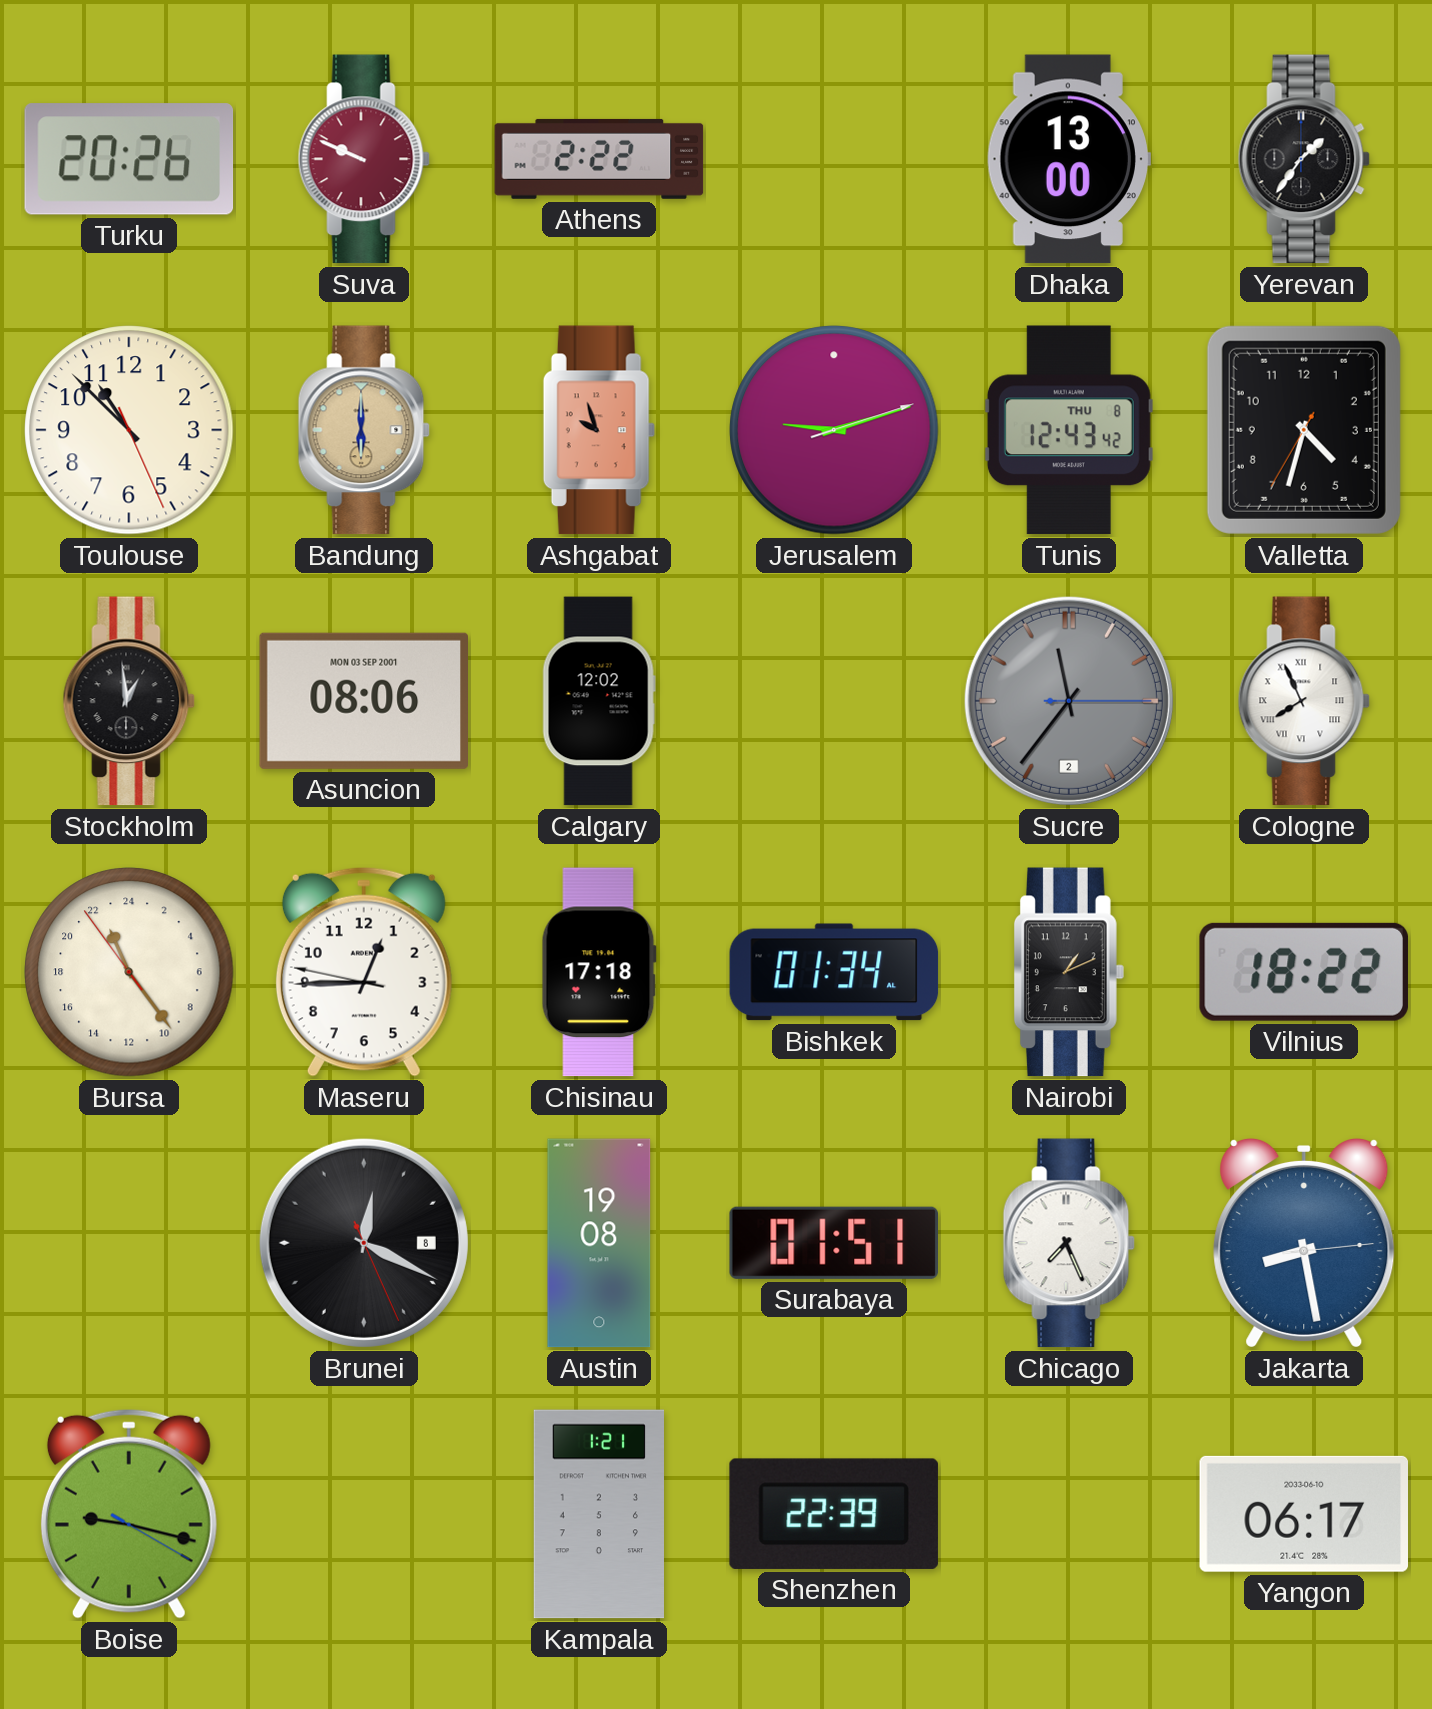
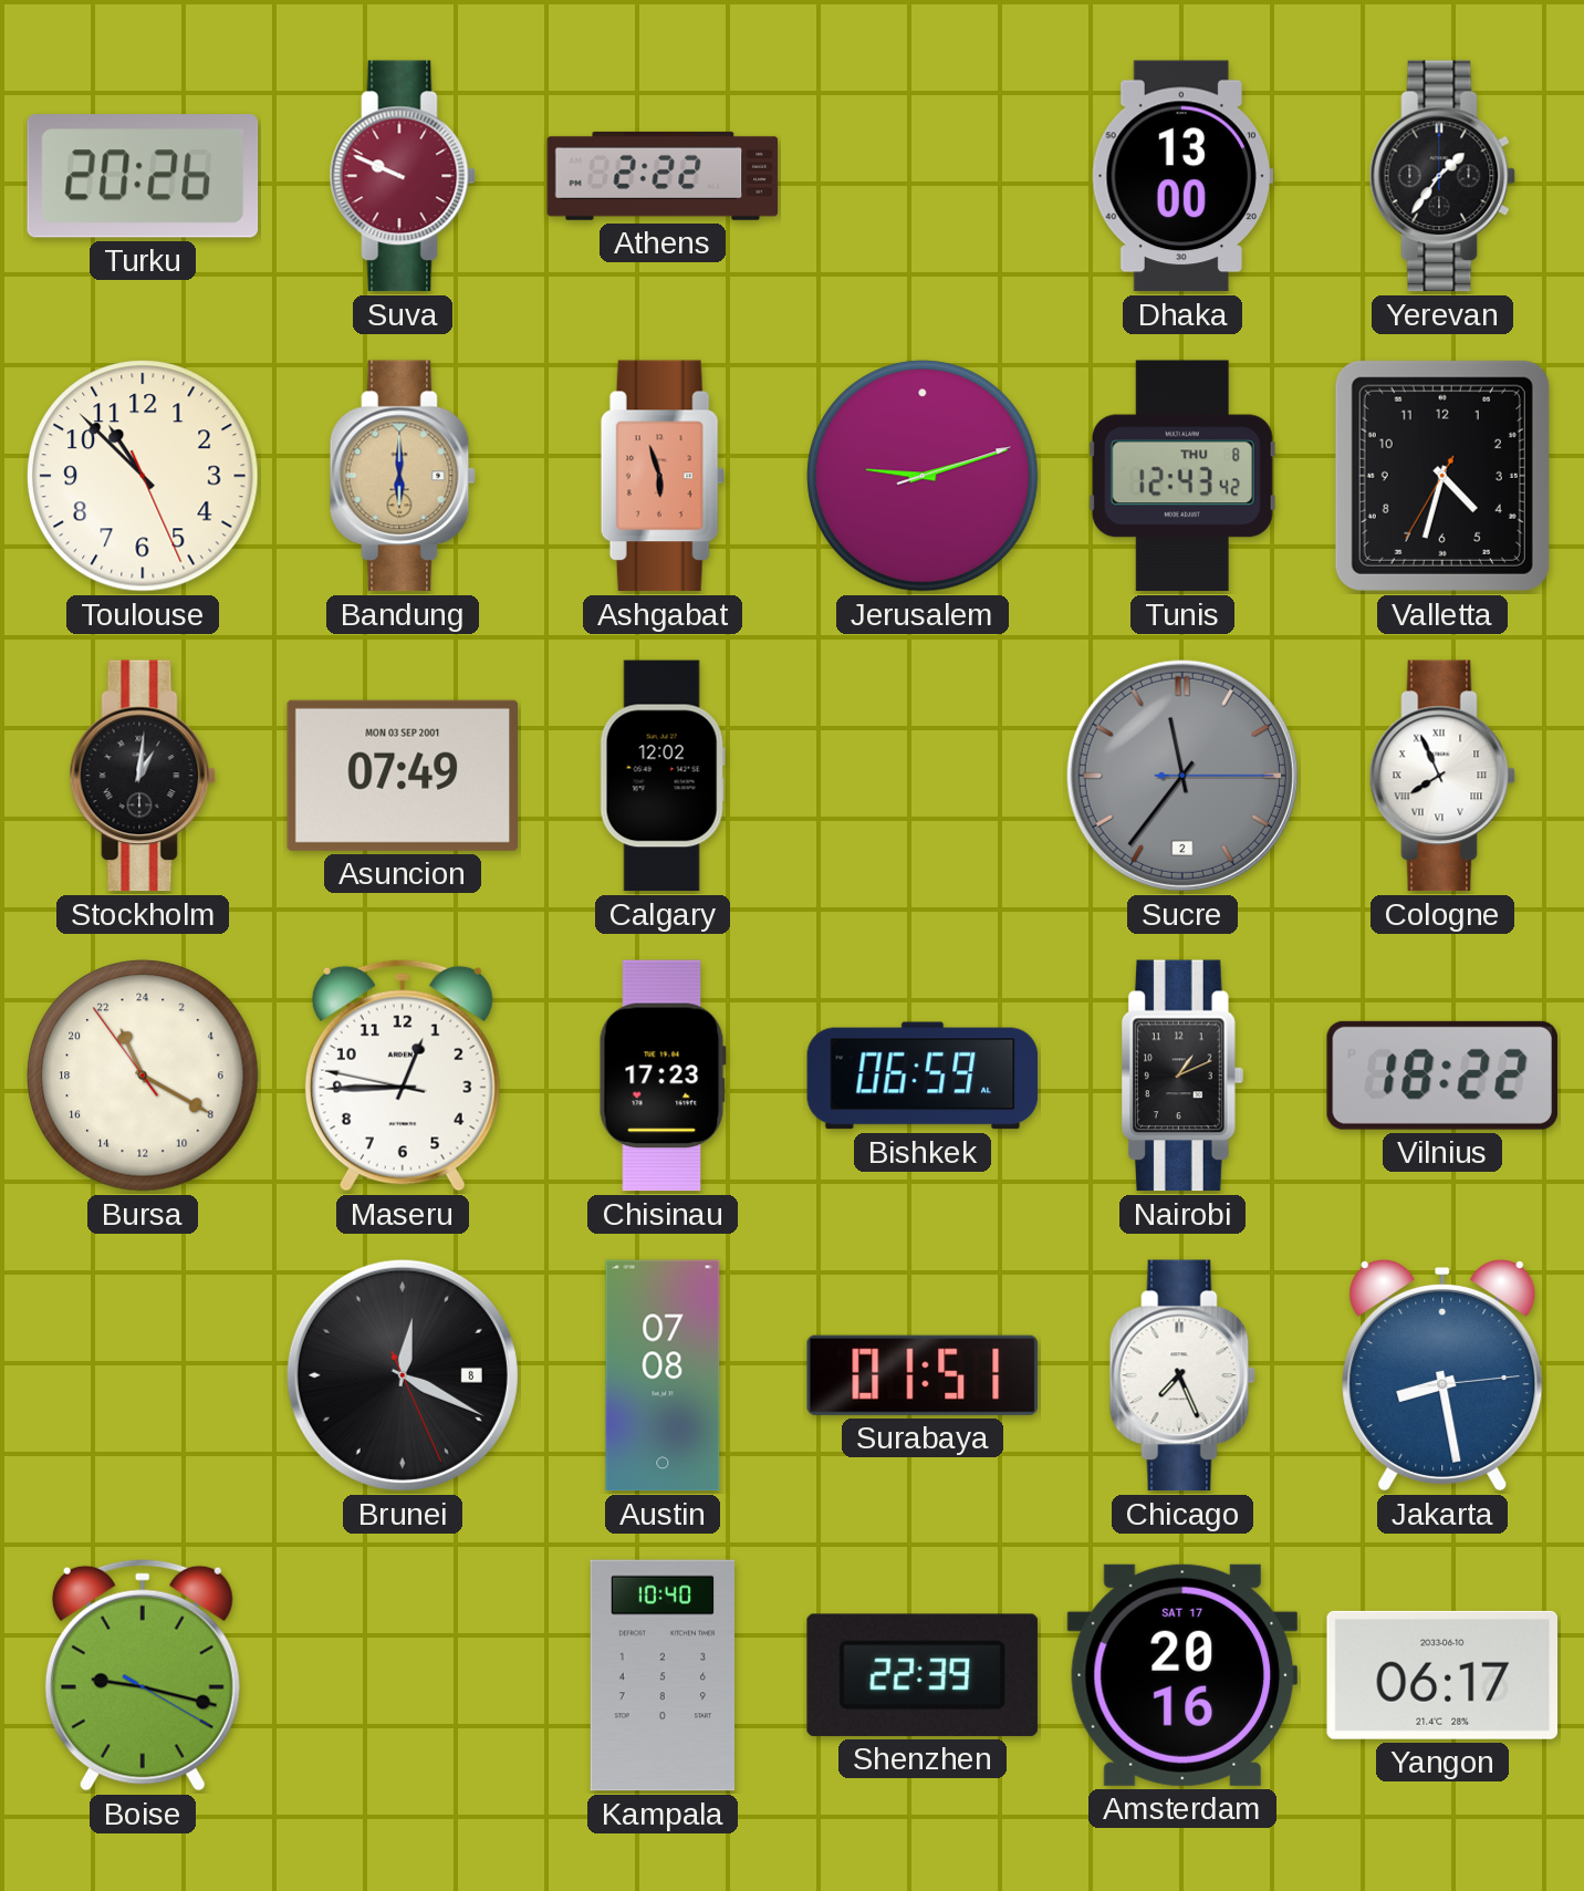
Ashgabat: 9:57 -> 5:57
Stockholm: 12:59 -> 1:01
Asuncion: 08:06 -> 07:49
Bursa: 22:23 -> 22:19
Chisinau: 17:18 -> 17:23
Bishkek: 01:34 -> 06:59
Austin: 19:08 -> 07:08
Kampala: 1:21 -> 10:40
Amsterdam: none -> 20:16
